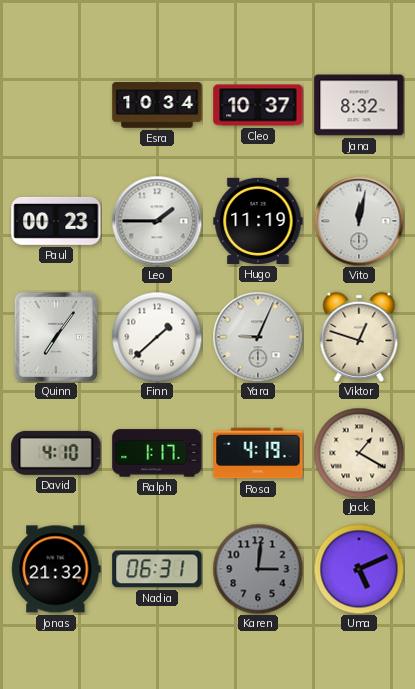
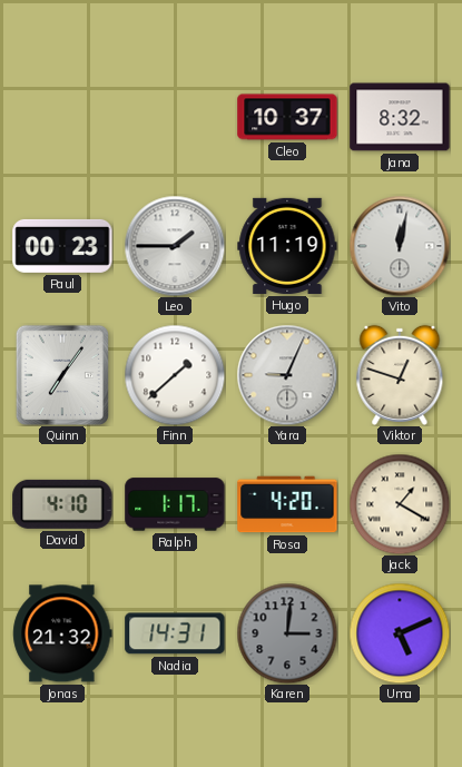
Esra: 10:34 -> none
Rosa: 4:19 -> 4:20
Nadia: 06:31 -> 14:31
